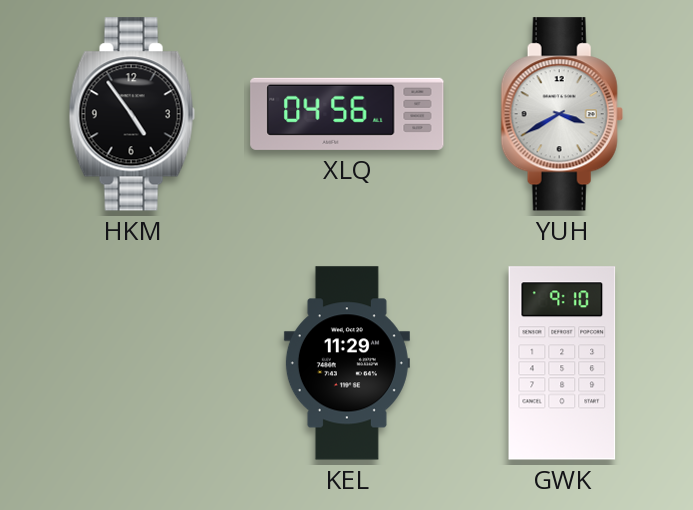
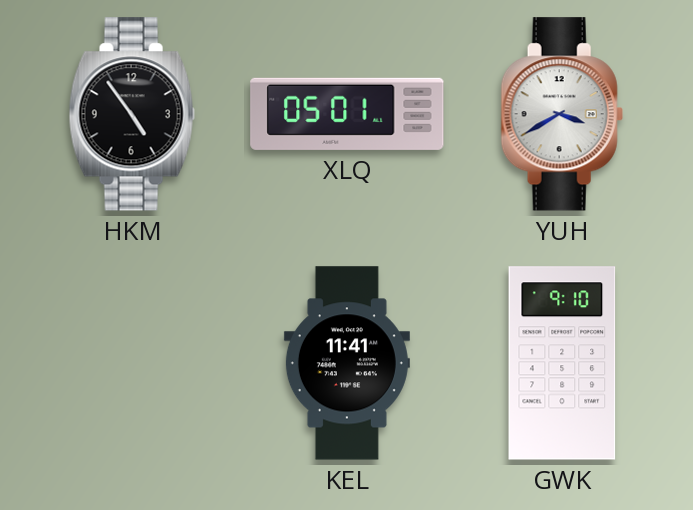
XLQ: 04:56 -> 05:01
KEL: 11:29 -> 11:41
